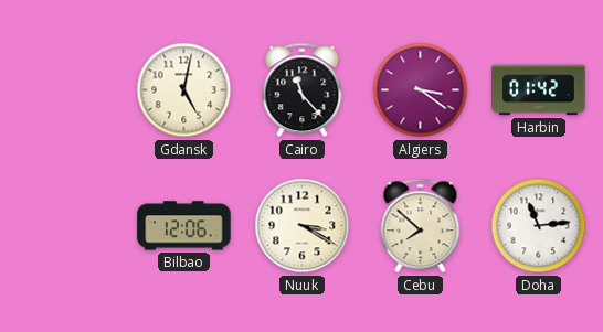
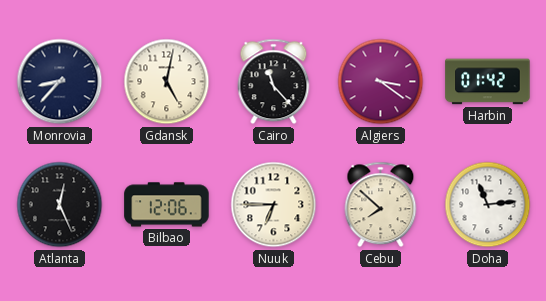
Monrovia: none -> 8:37
Atlanta: none -> 12:26
Nuuk: 3:20 -> 6:45
